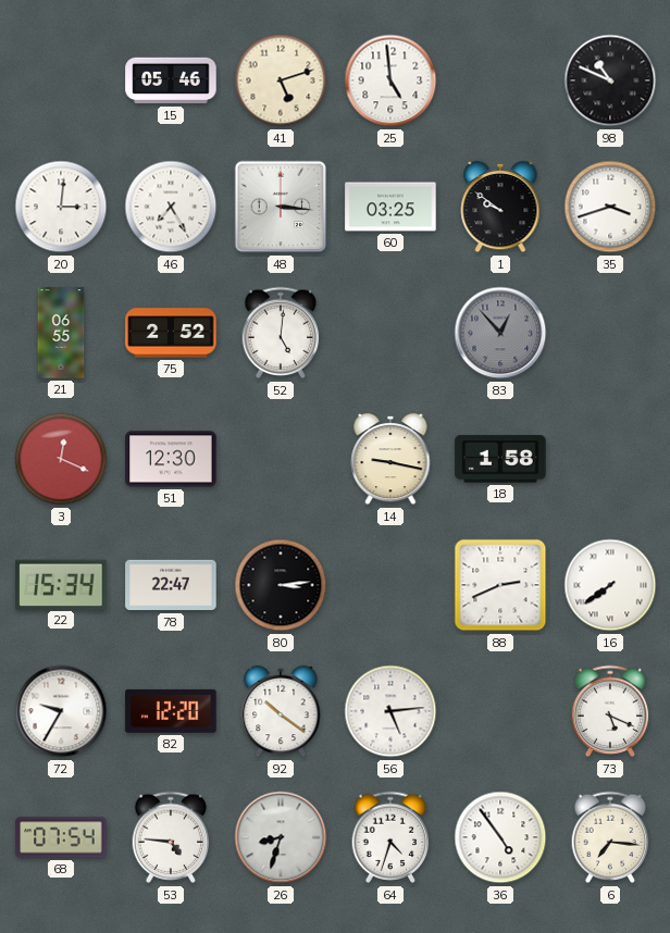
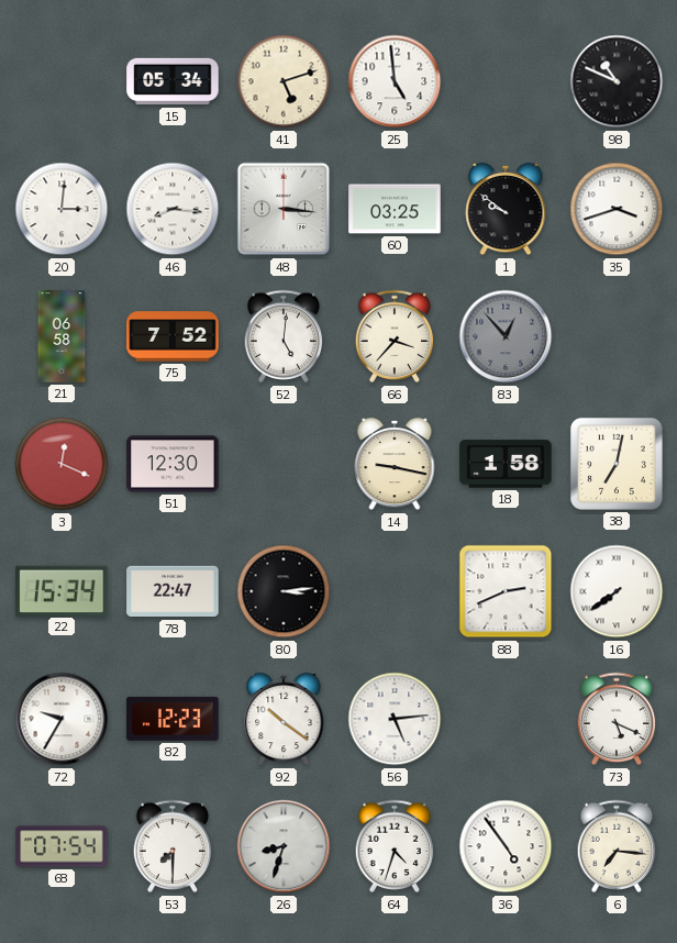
15: 05:46 -> 05:34
46: 7:25 -> 8:16
21: 06:55 -> 06:58
75: 2:52 -> 7:52
66: none -> 3:37
38: none -> 7:02
82: 12:20 -> 12:23
53: 4:46 -> 7:30
